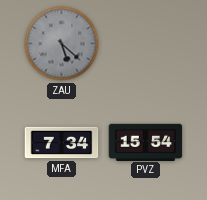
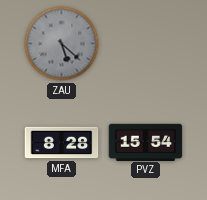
MFA: 7:34 -> 8:28
